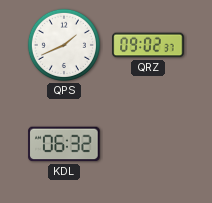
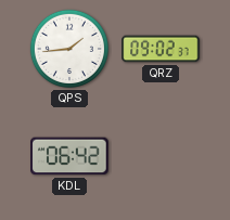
QPS: 1:41 -> 1:44
KDL: 06:32 -> 06:42
